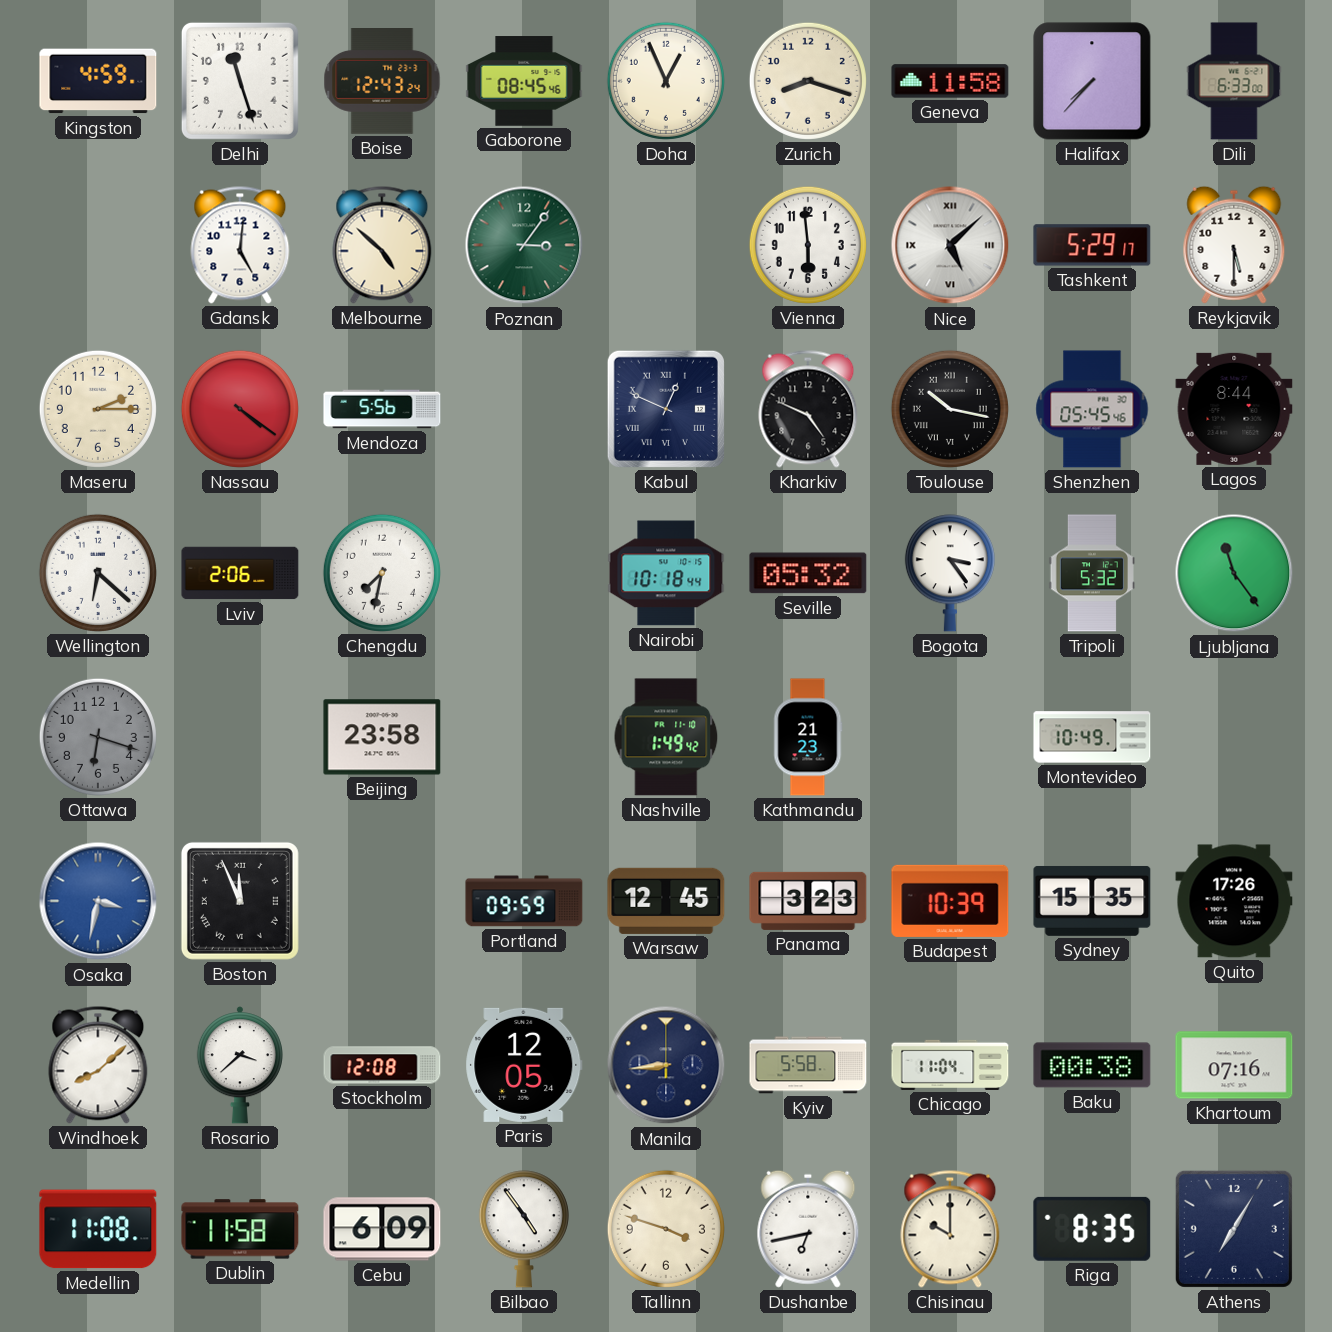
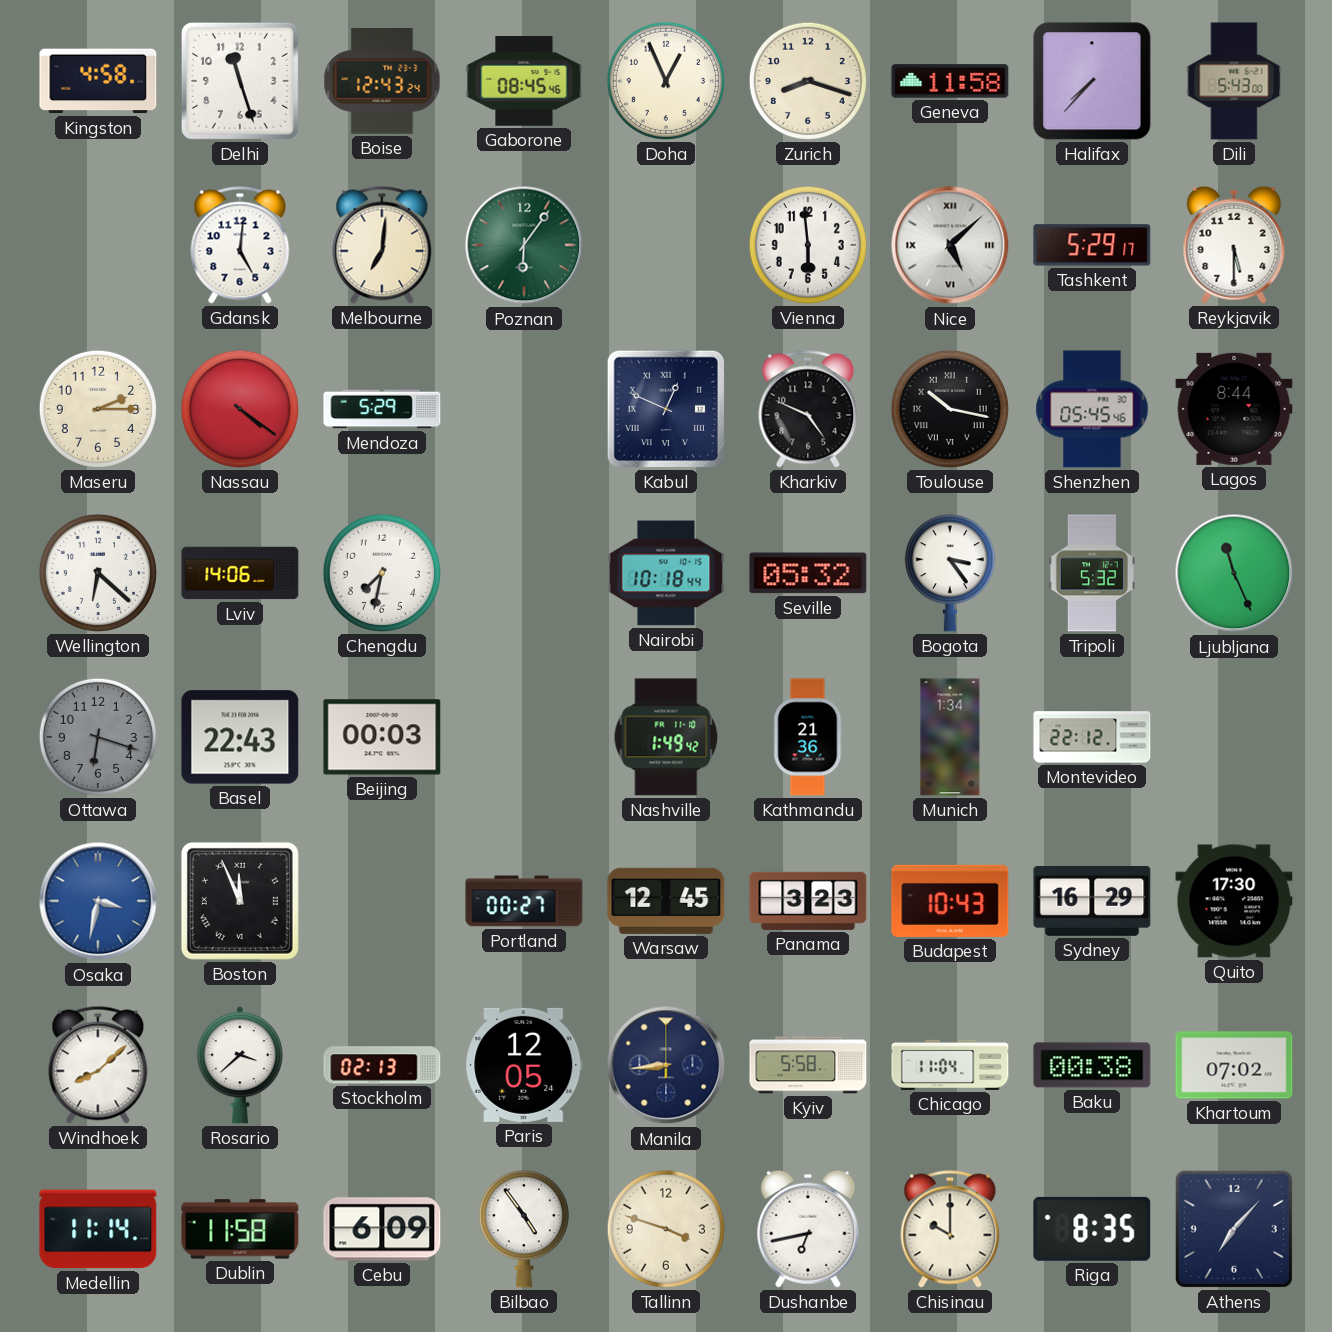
Kingston: 4:59 -> 4:58
Dili: 6:33 -> 5:43
Melbourne: 4:52 -> 7:01
Poznan: 3:06 -> 6:06
Mendoza: 5:56 -> 5:29
Lviv: 2:06 -> 14:06
Ljubljana: 11:24 -> 11:26
Basel: none -> 22:43
Beijing: 23:58 -> 00:03
Kathmandu: 21:23 -> 21:36
Munich: none -> 1:34
Montevideo: 10:49 -> 22:12
Portland: 09:59 -> 00:27
Budapest: 10:39 -> 10:43
Sydney: 15:35 -> 16:29
Quito: 17:26 -> 17:30
Stockholm: 12:08 -> 02:13
Khartoum: 07:16 -> 07:02
Medellin: 11:08 -> 11:14
Athens: 7:05 -> 7:07
